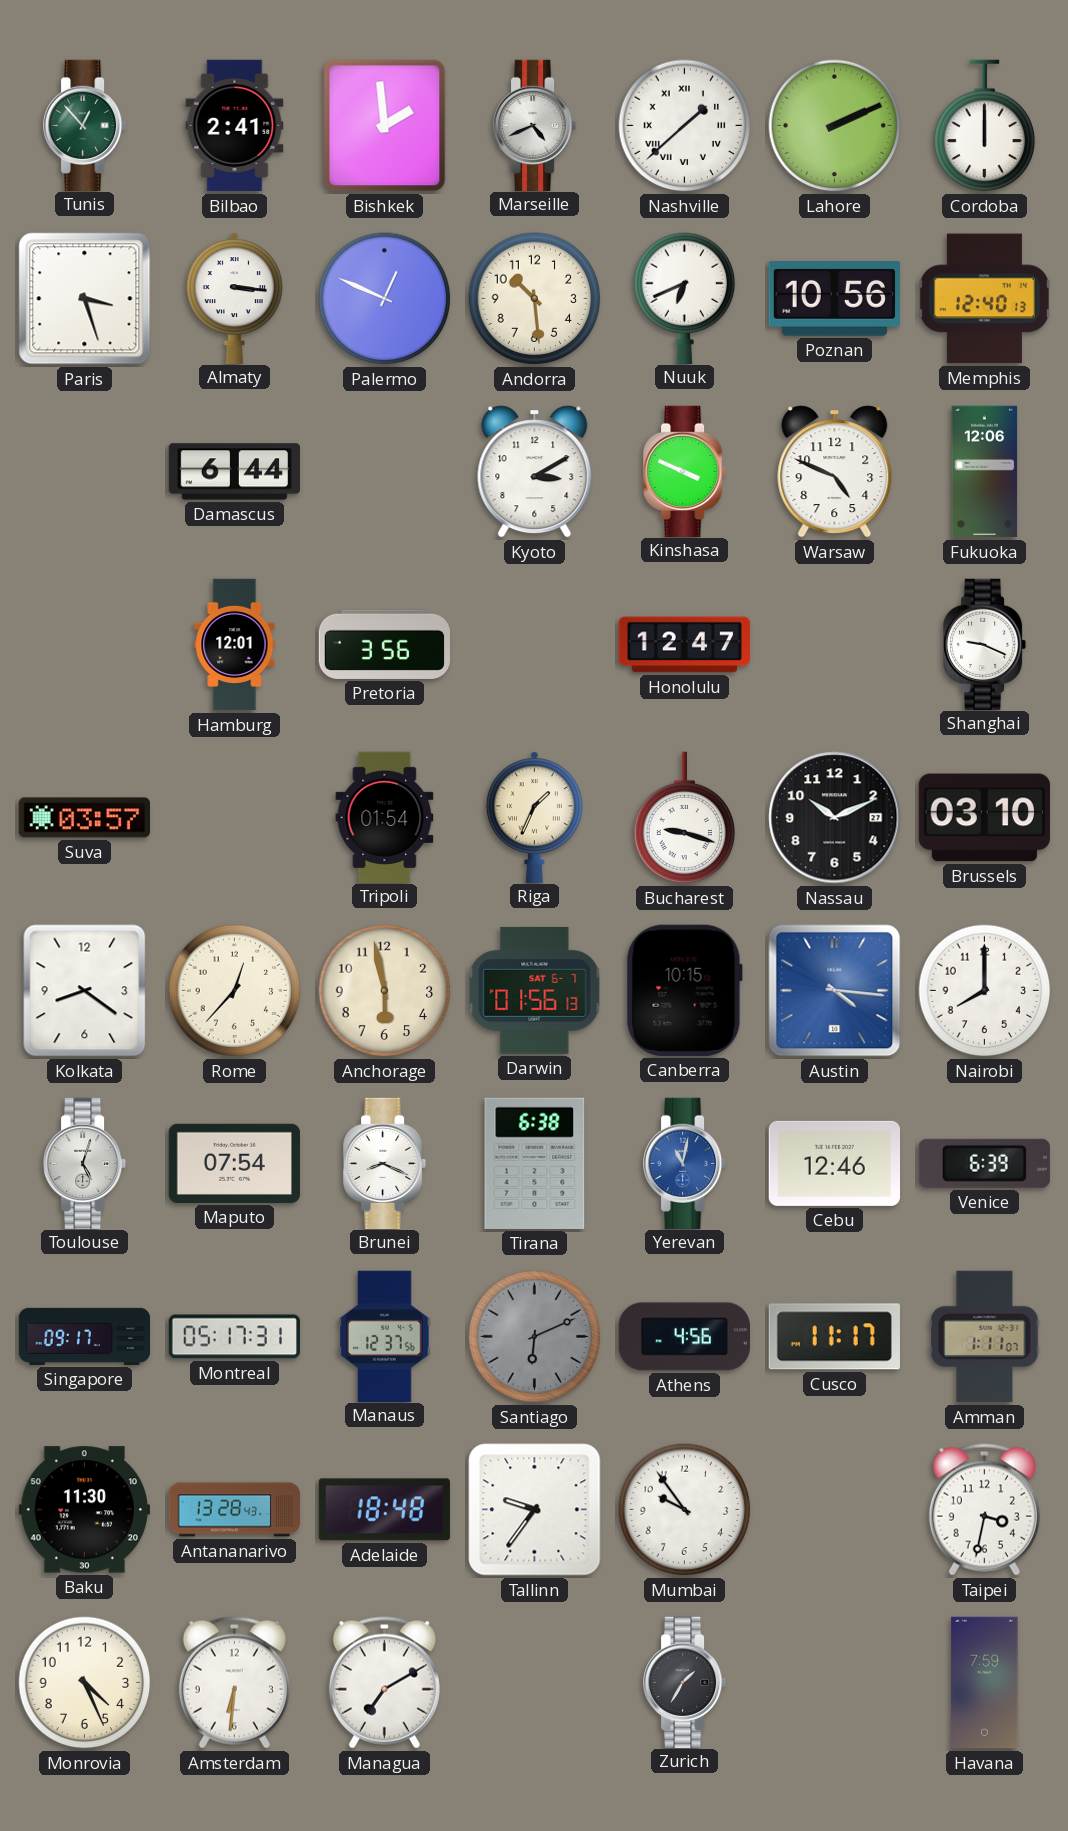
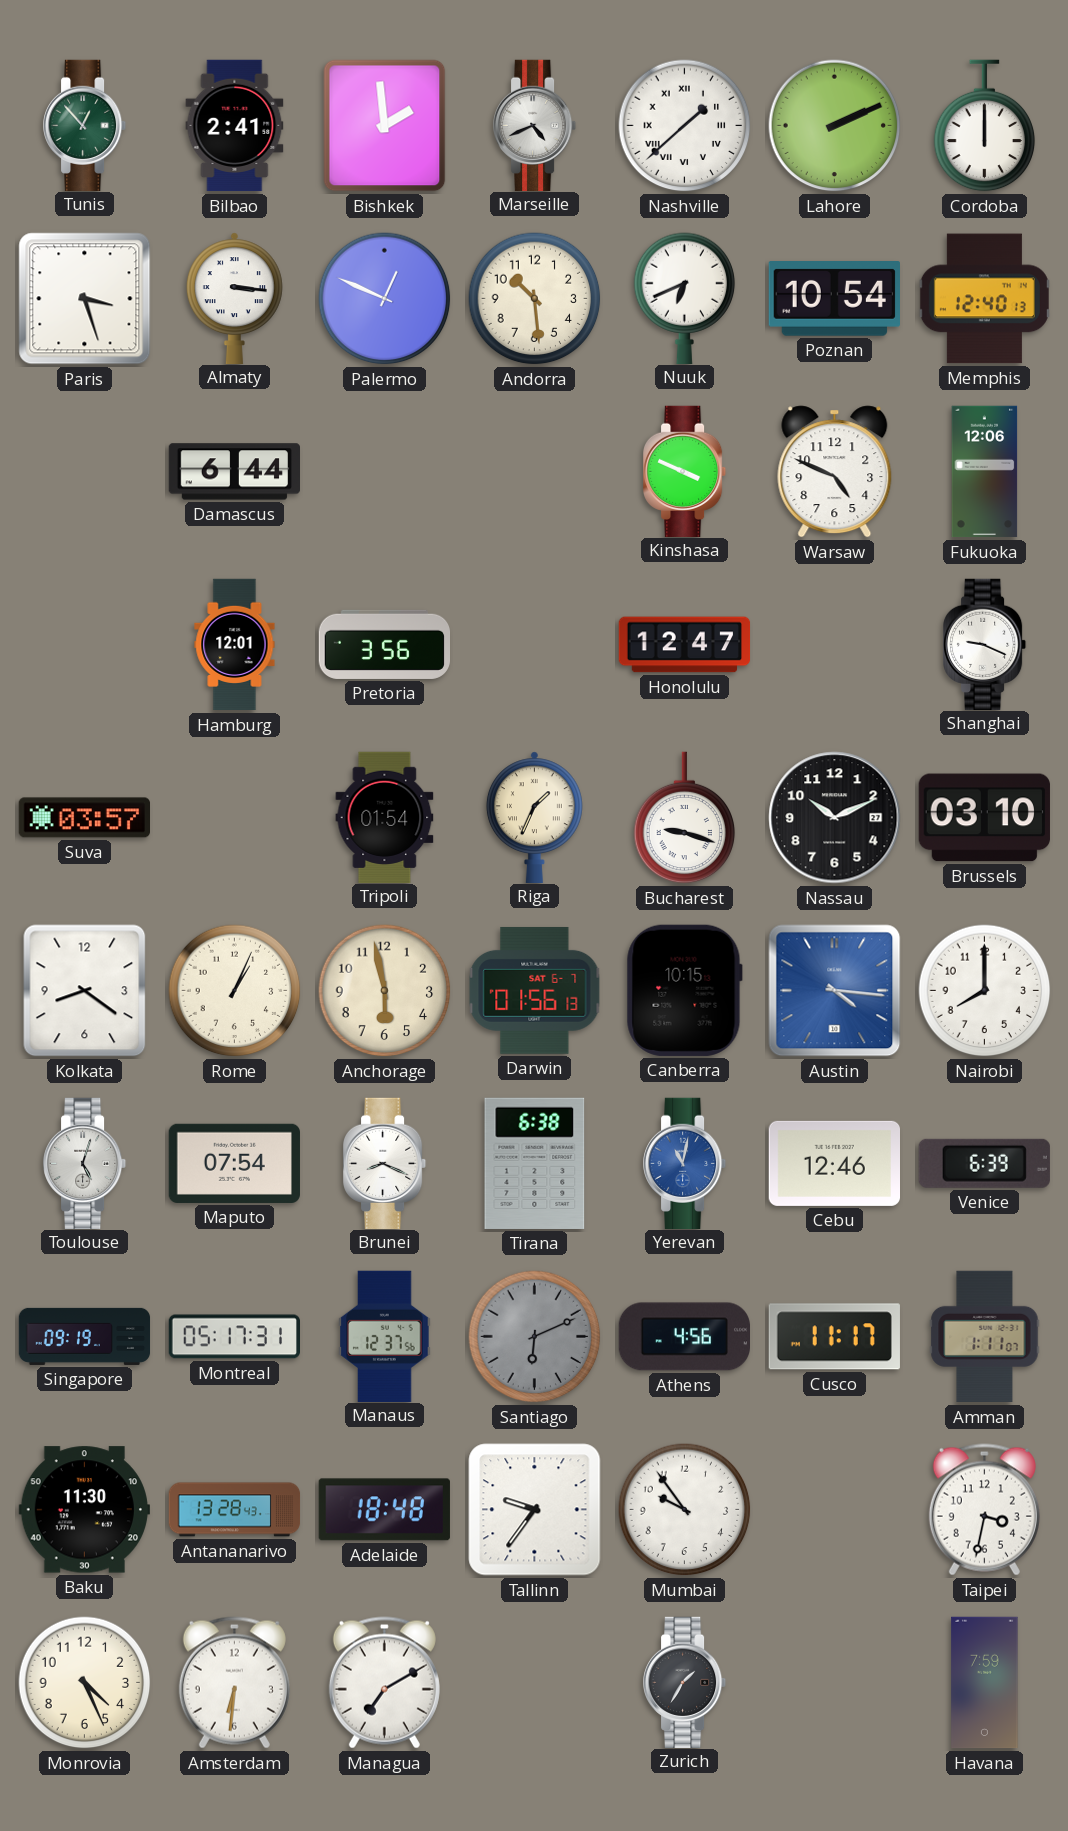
Poznan: 10:56 -> 10:54
Kyoto: 3:10 -> none
Rome: 12:37 -> 1:04
Singapore: 09:17 -> 09:19
